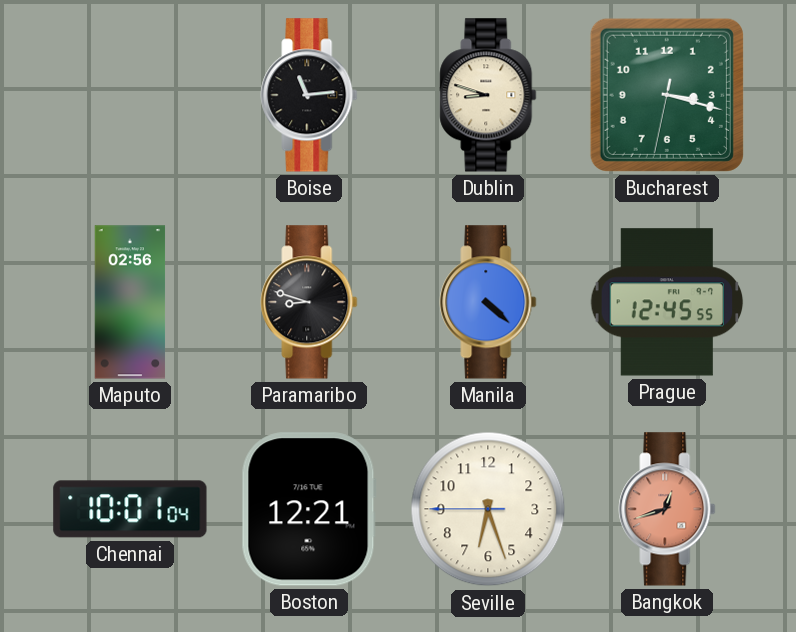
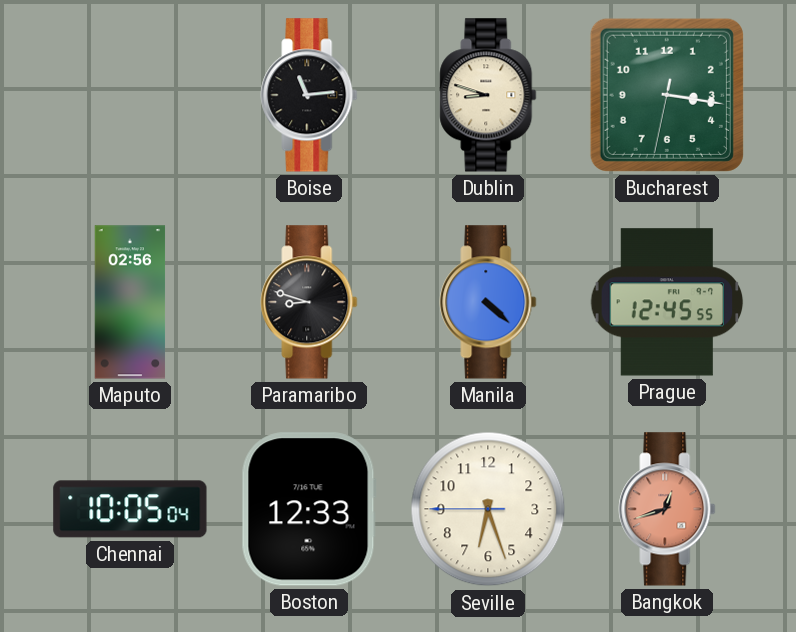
Bucharest: 3:17 -> 3:16
Chennai: 10:01 -> 10:05
Boston: 12:21 -> 12:33
